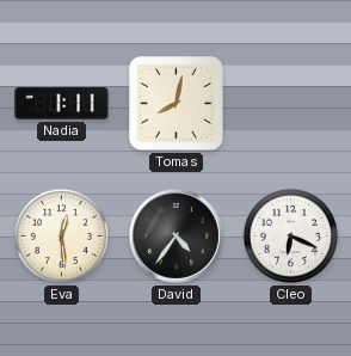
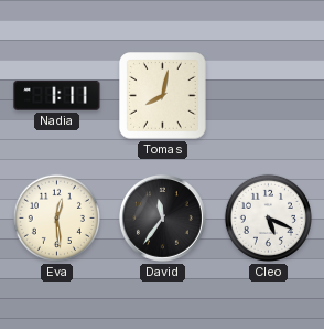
David: 4:36 -> 11:36
Cleo: 6:19 -> 5:19
